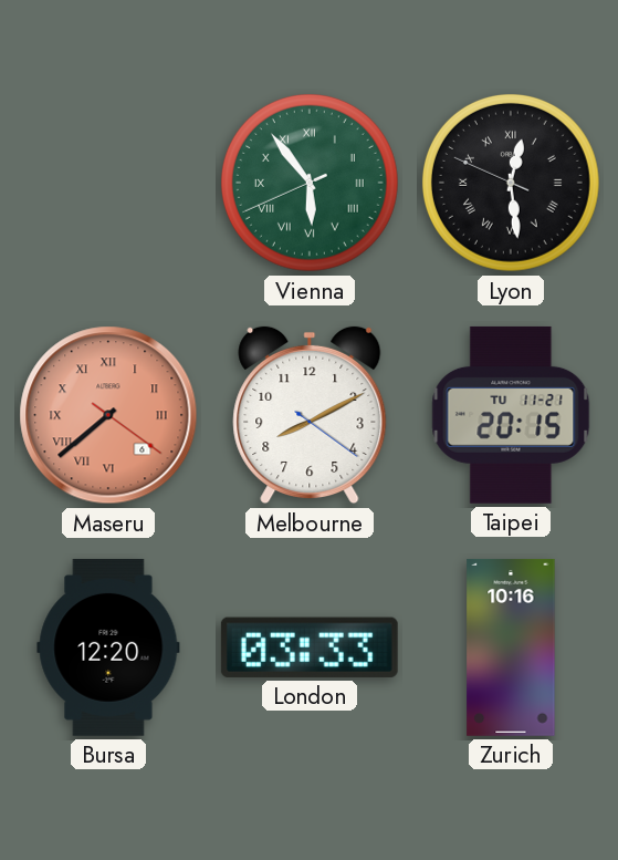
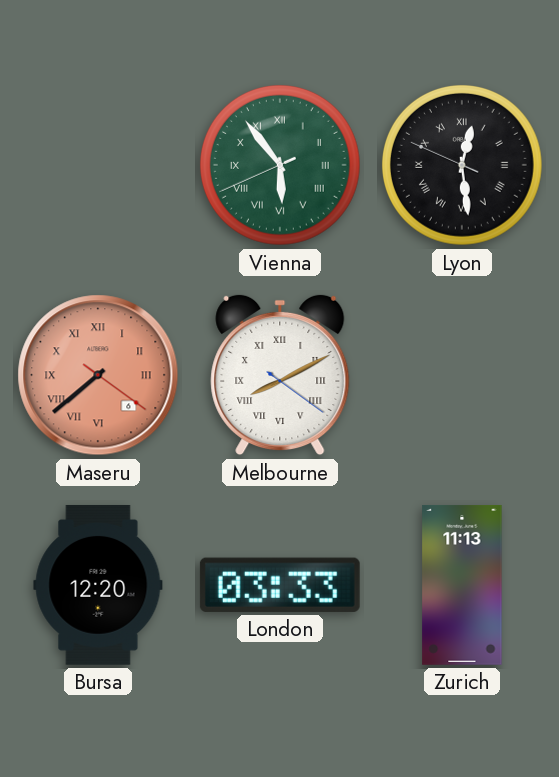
Melbourne numerals: Arabic -> Roman
Taipei: 20:15 -> none
Zurich: 10:16 -> 11:13
